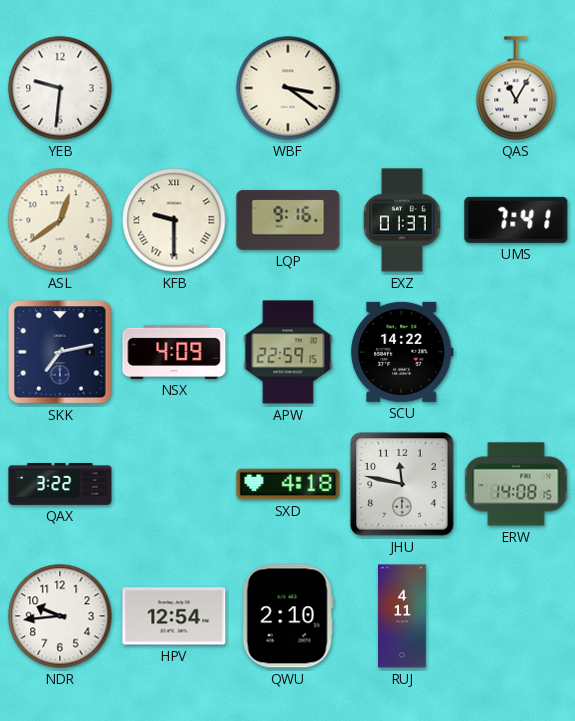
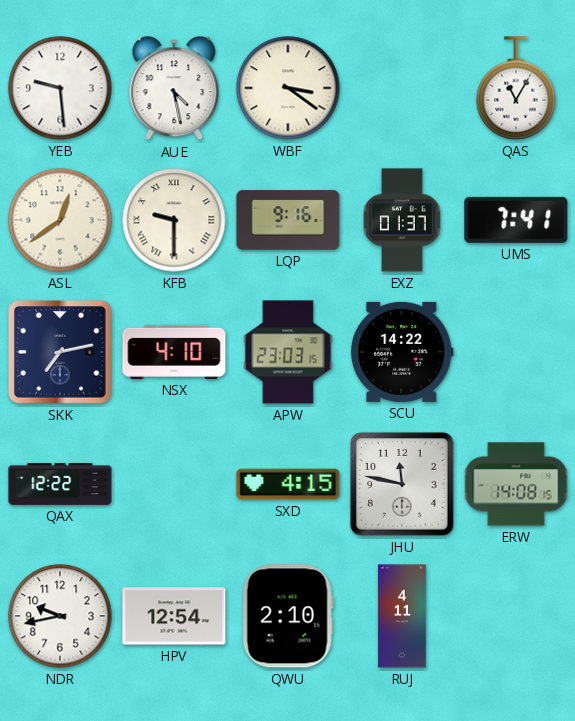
YEB: 9:31 -> 9:29
AUE: none -> 4:28
NSX: 4:09 -> 4:10
APW: 22:59 -> 23:03
QAX: 3:22 -> 12:22
SXD: 4:18 -> 4:15
NDR: 9:44 -> 9:43
